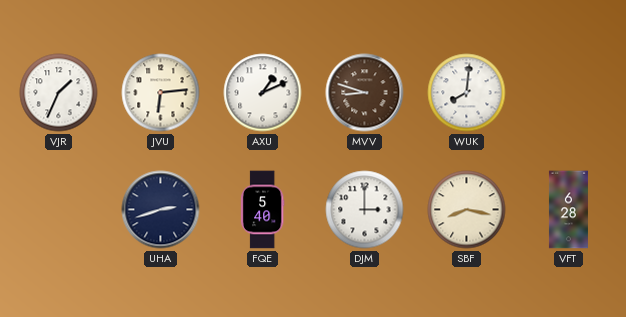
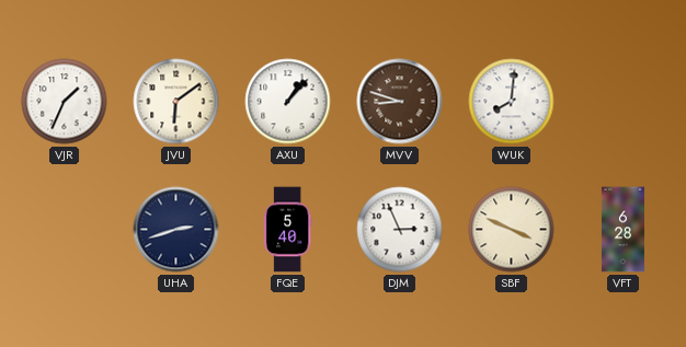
JVU: 6:14 -> 6:09
AXU: 1:11 -> 1:07
DJM: 3:00 -> 2:56
SBF: 8:17 -> 3:49
